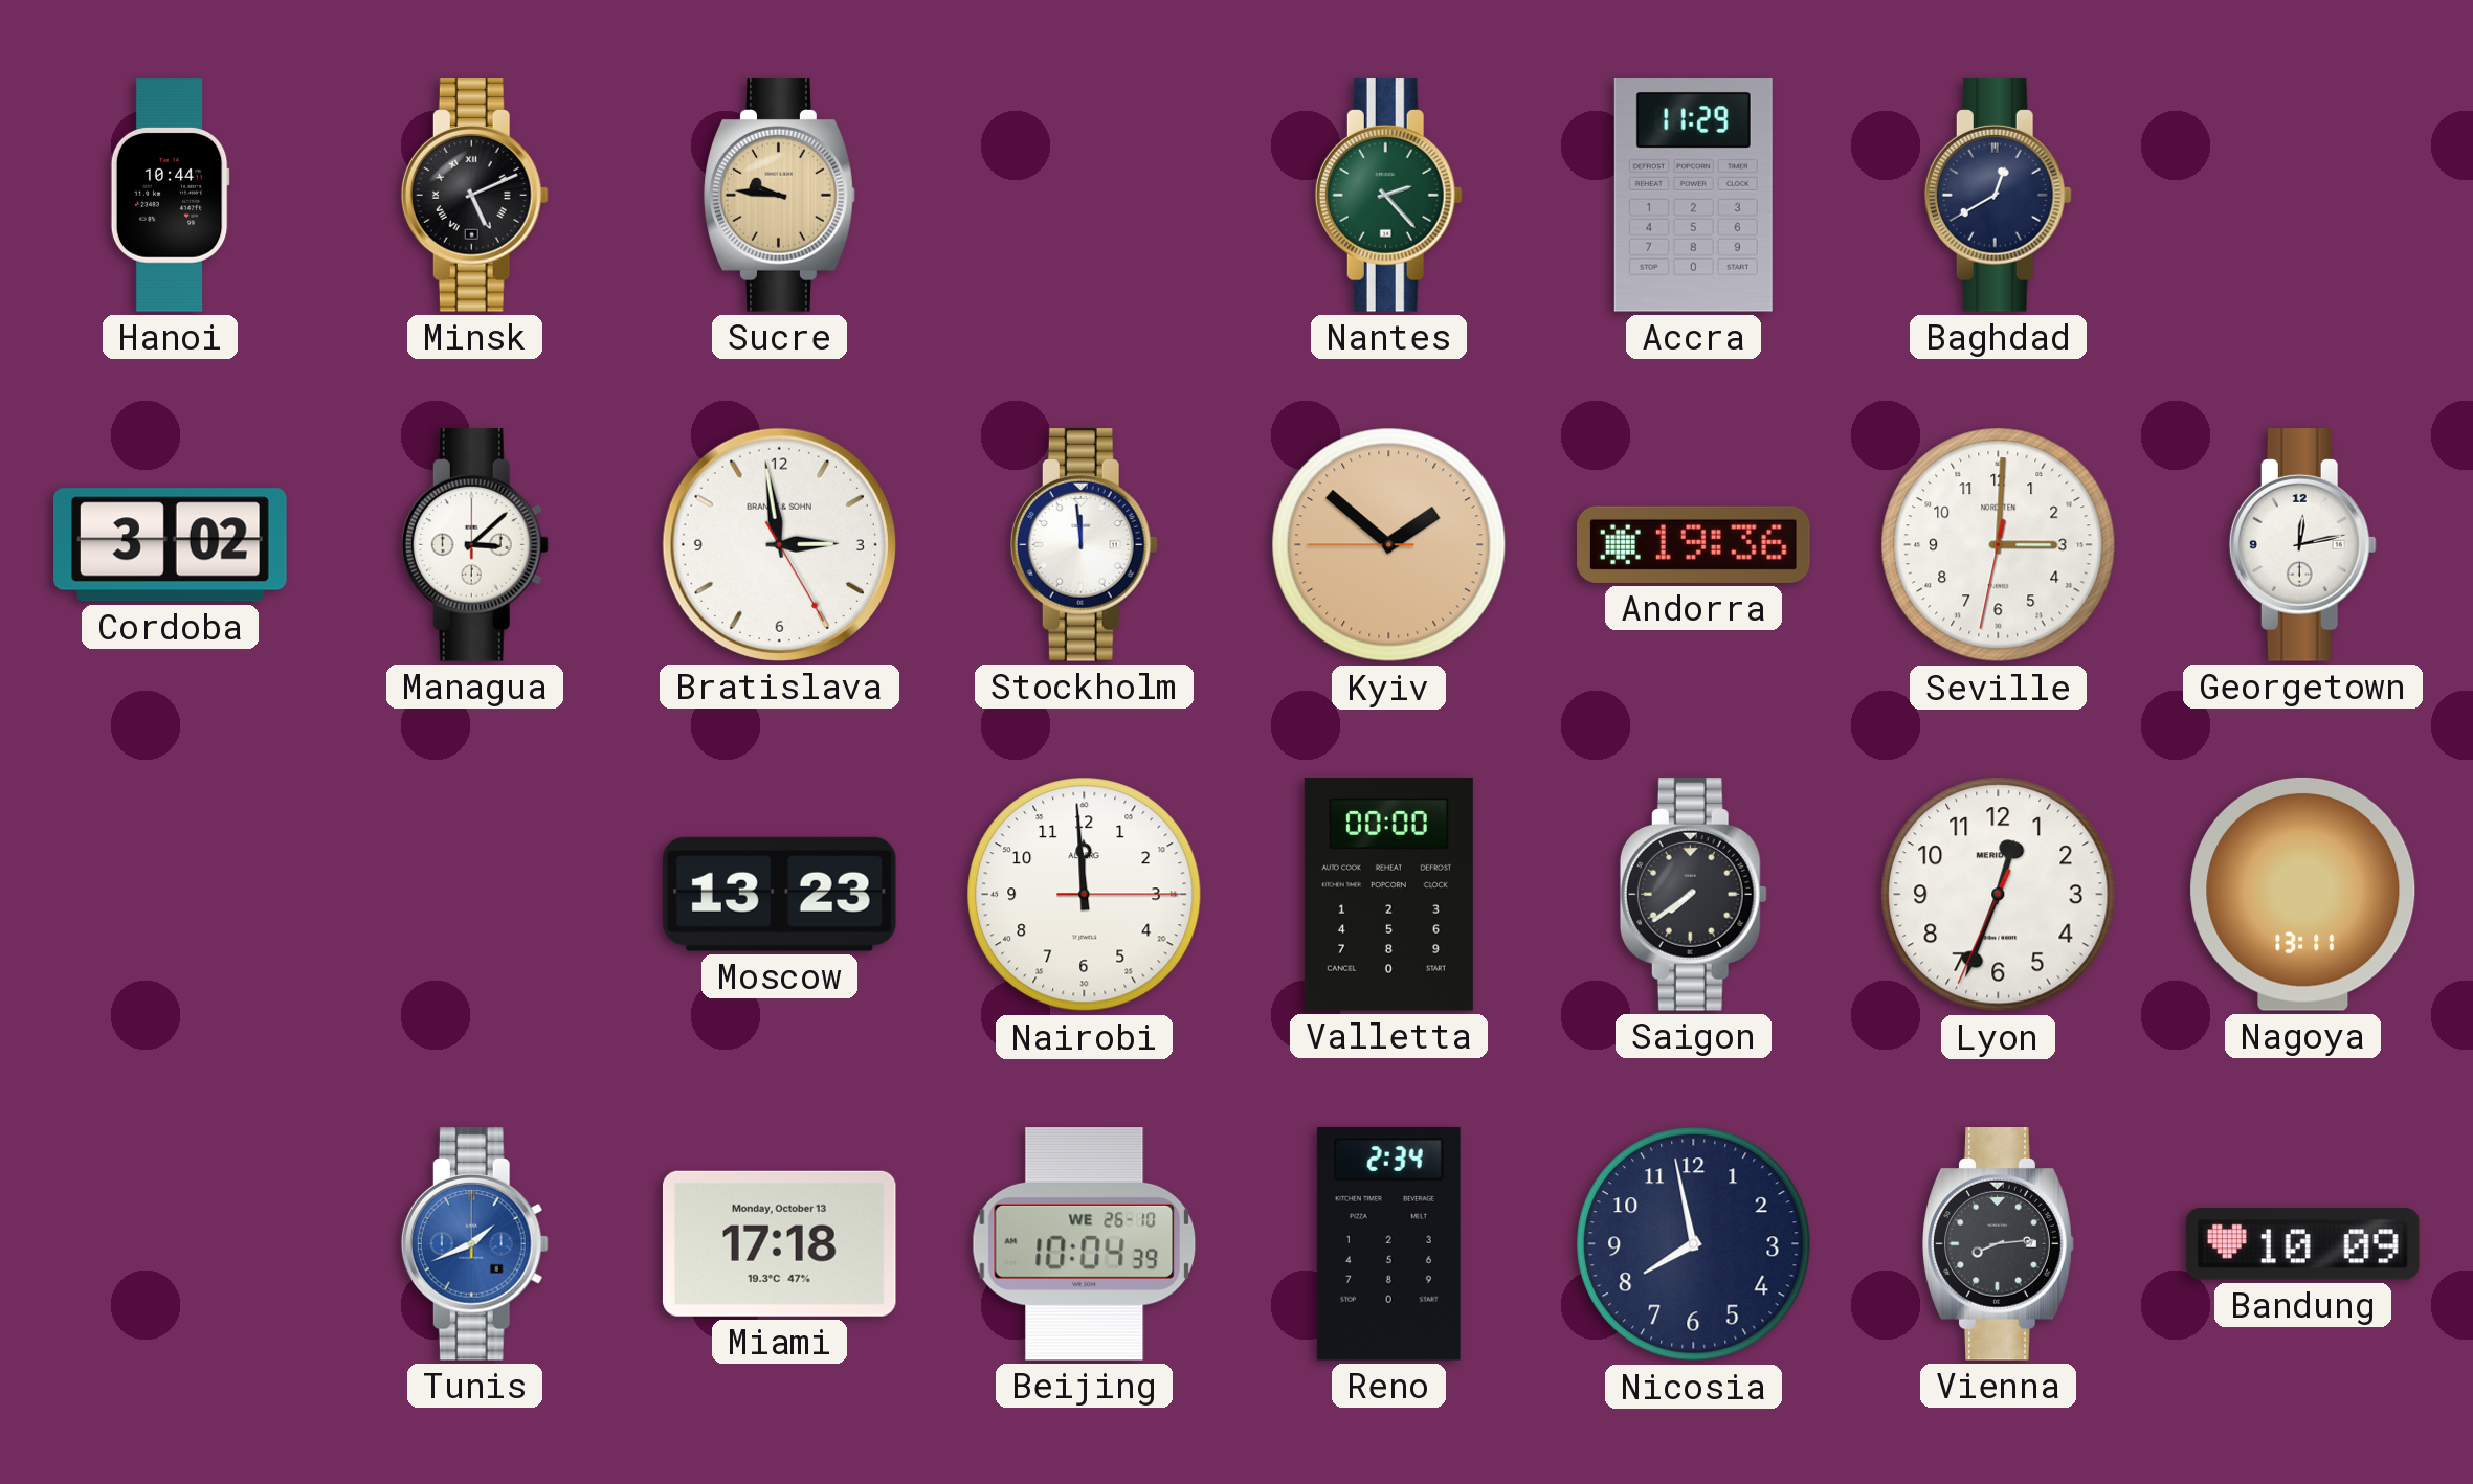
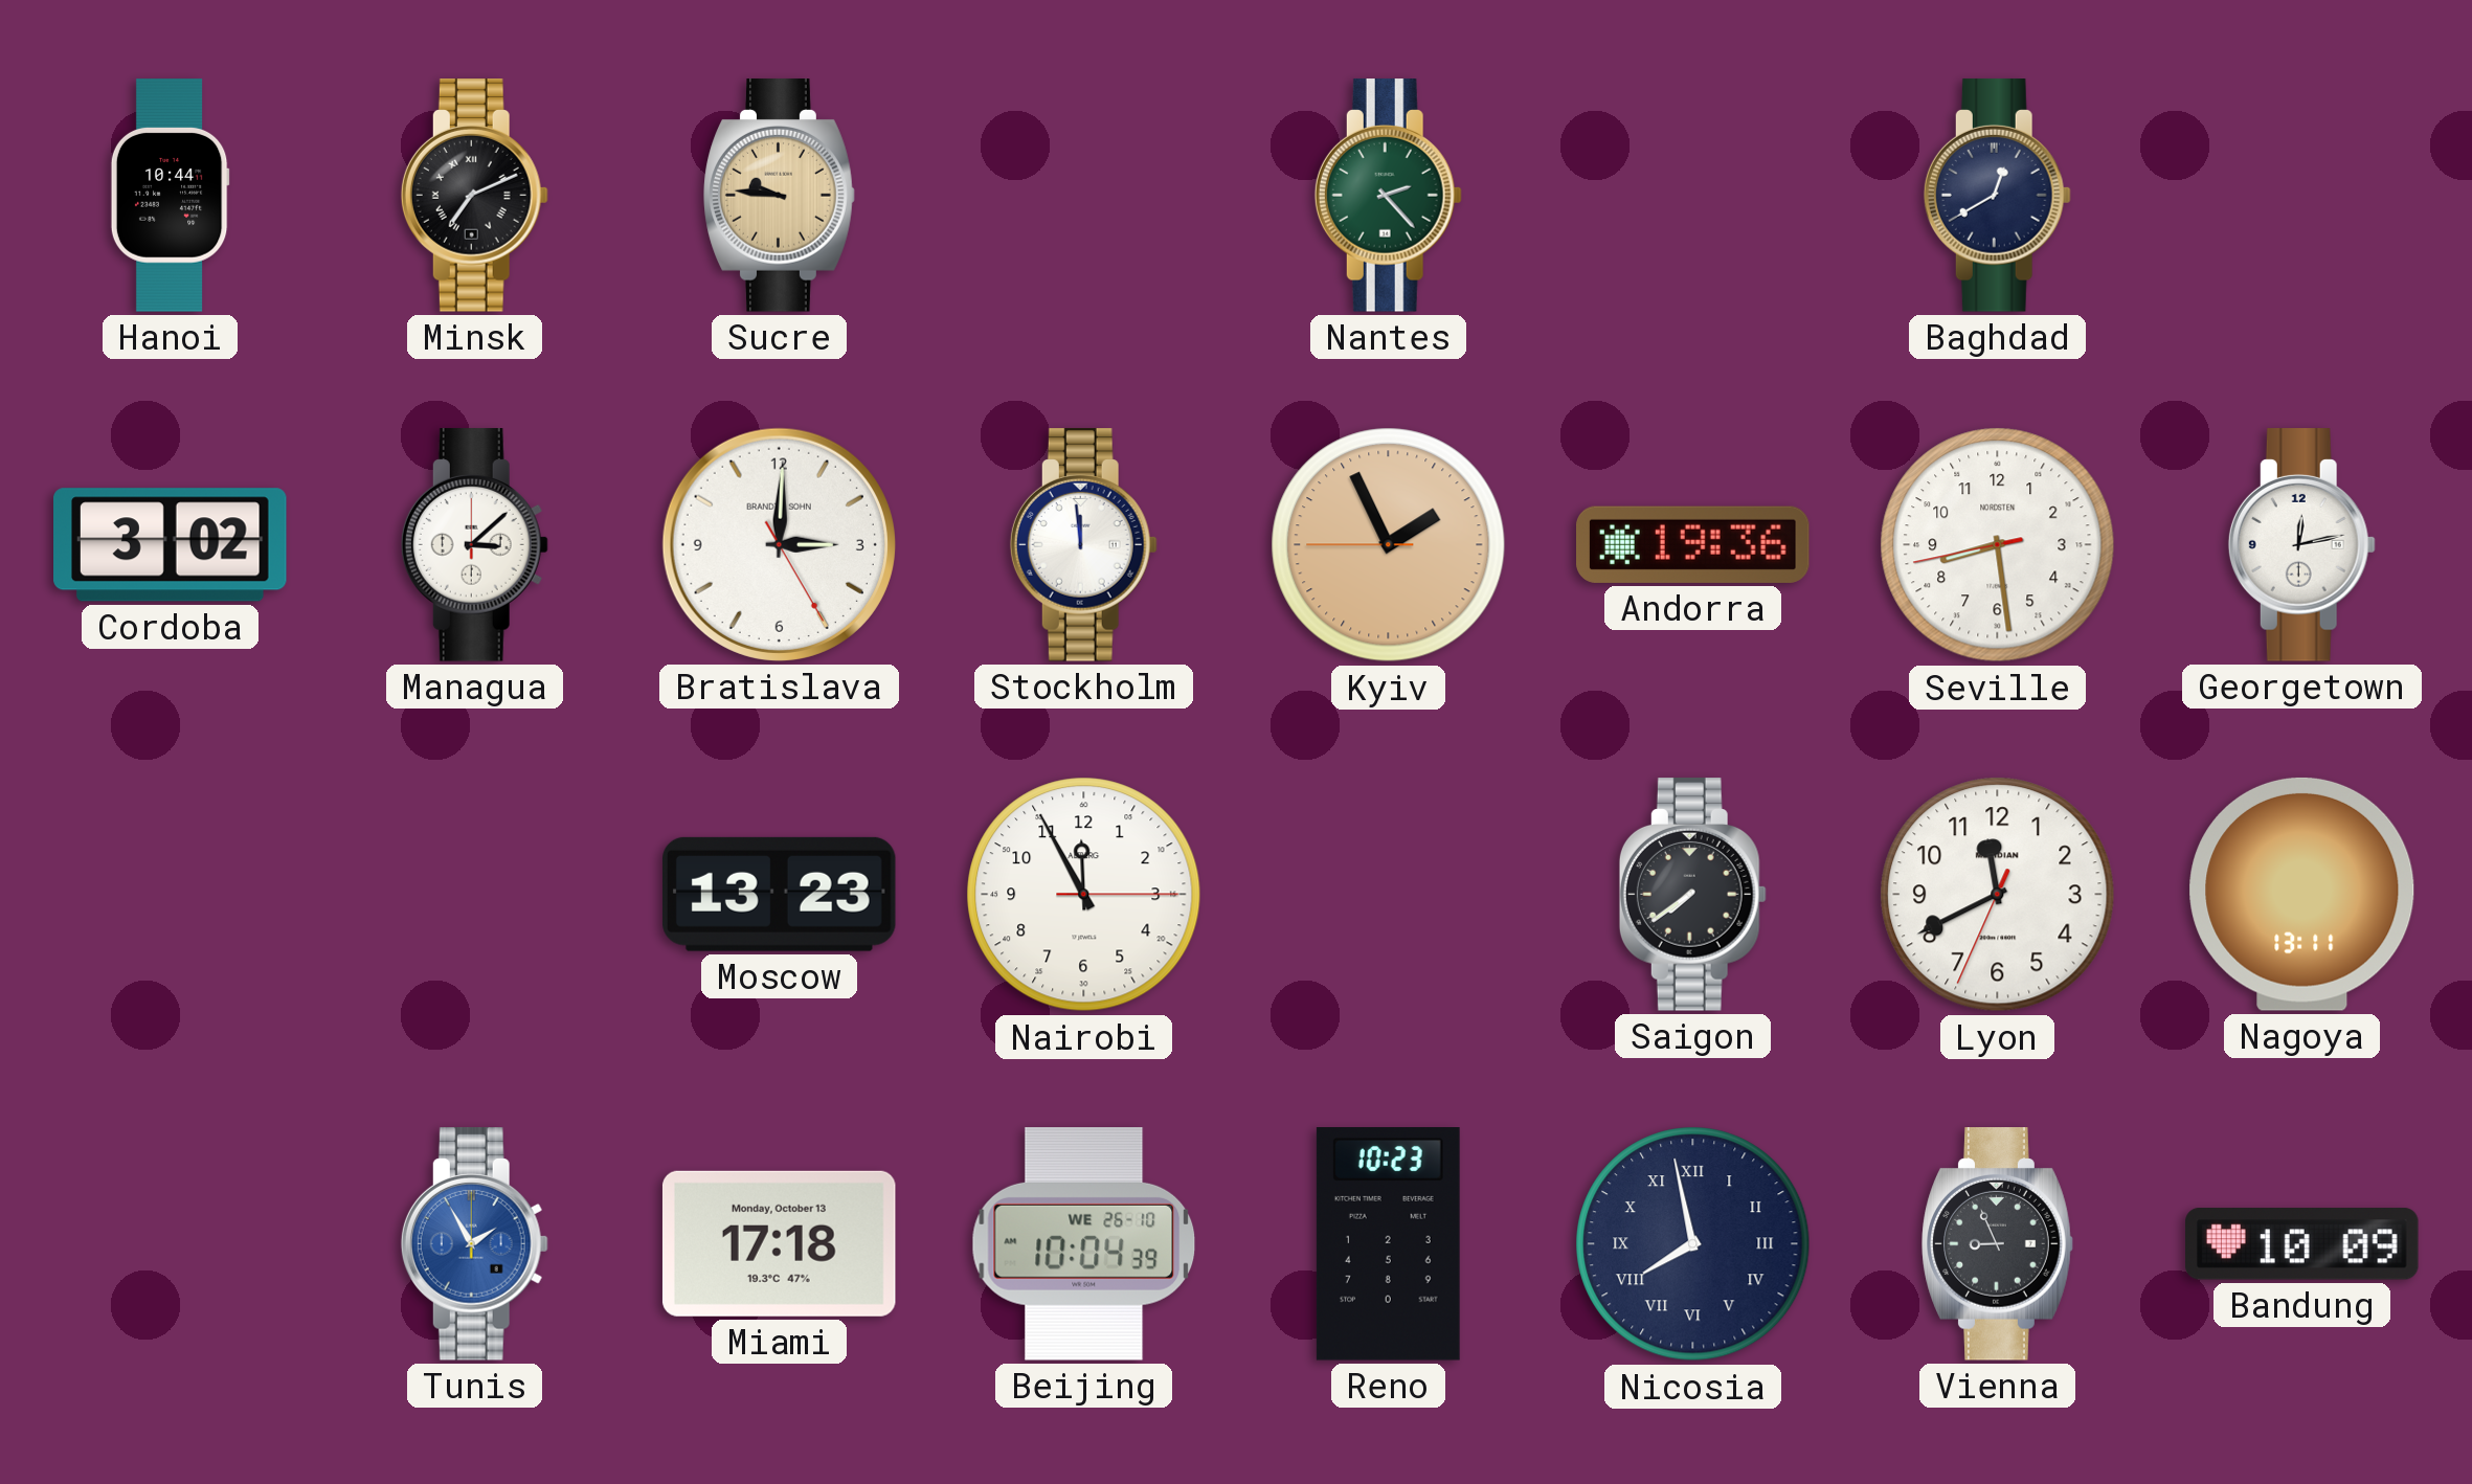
Minsk: 5:11 -> 7:11
Accra: 11:29 -> none
Bratislava: 2:58 -> 3:00
Kyiv: 1:51 -> 1:55
Seville: 3:00 -> 8:28
Nairobi: 11:59 -> 11:55
Valletta: 00:00 -> none
Lyon: 12:33 -> 11:40
Tunis: 1:41 -> 1:55
Reno: 2:34 -> 10:23
Nicosia numerals: Arabic -> Roman
Vienna: 8:14 -> 8:56
